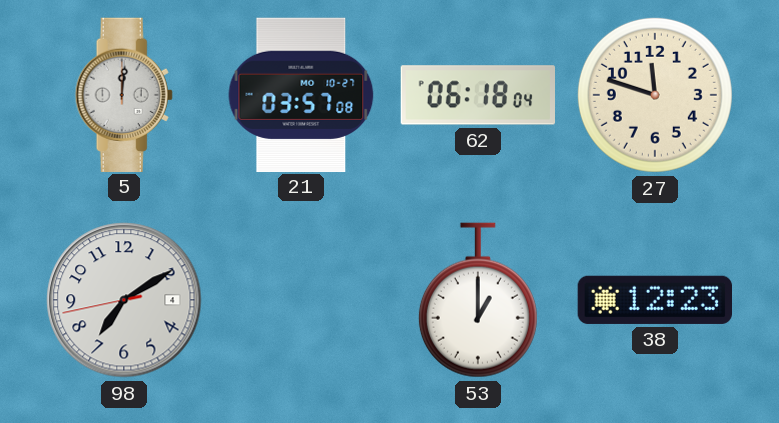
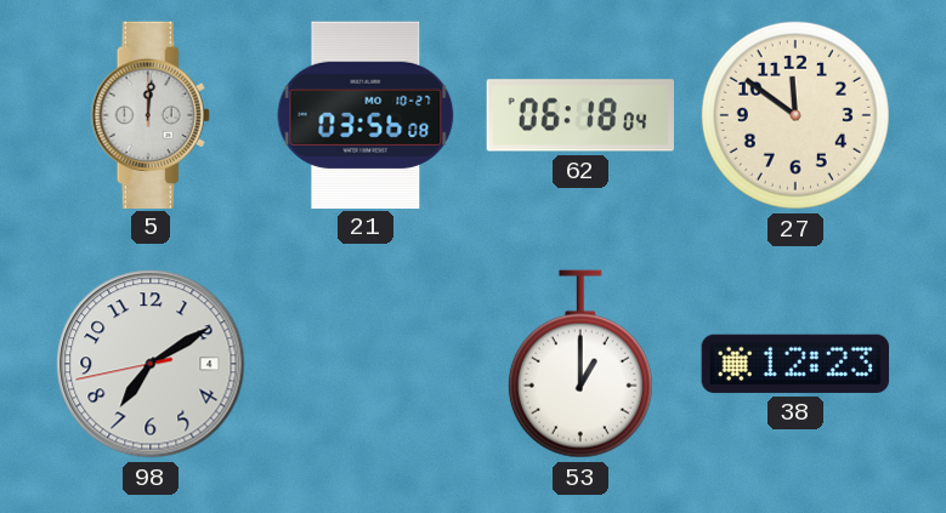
21: 03:57 -> 03:56
27: 11:48 -> 11:51
